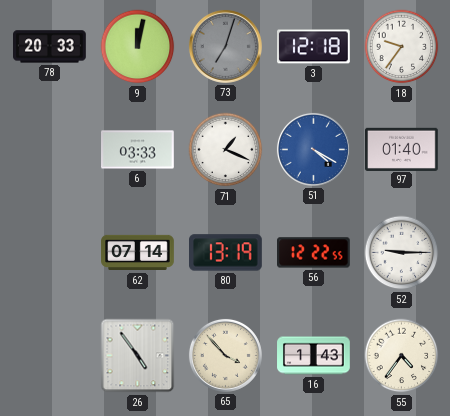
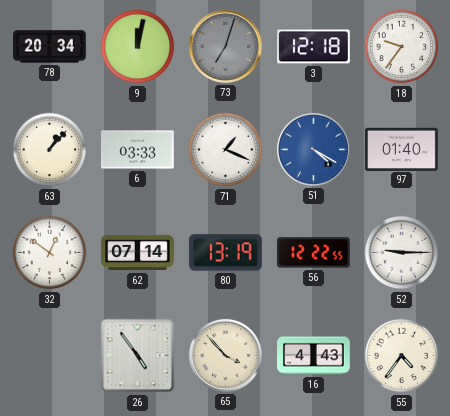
78: 20:33 -> 20:34
63: none -> 1:07
32: none -> 12:51
16: 1:43 -> 4:43
